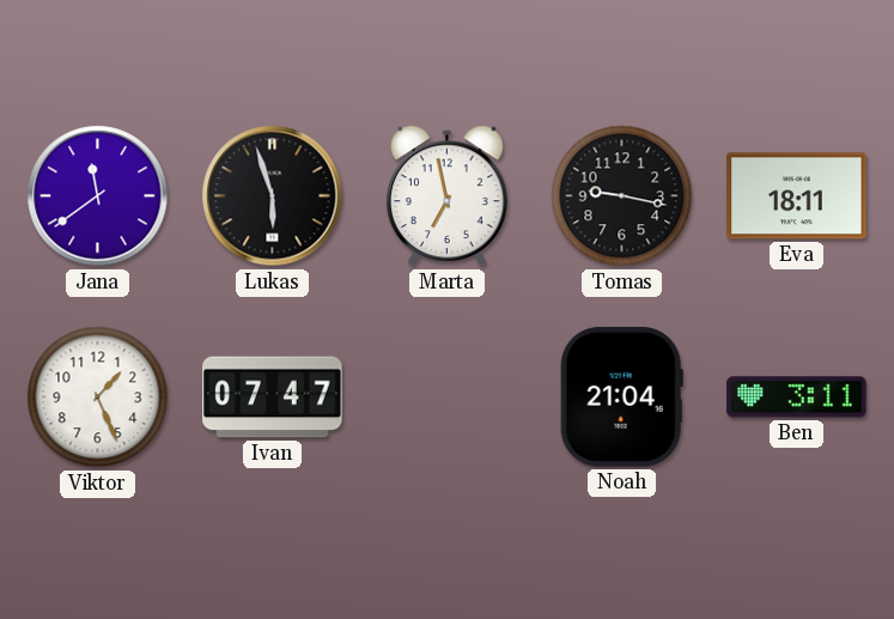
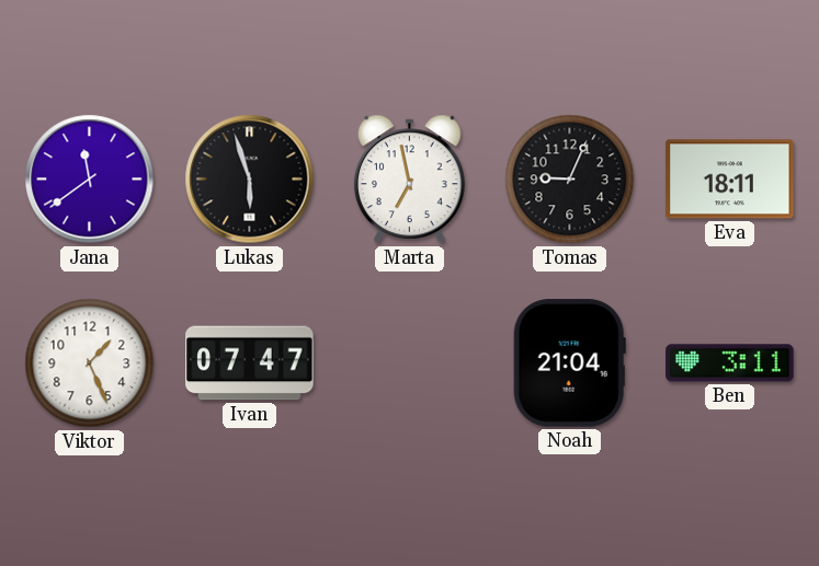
Tomas: 9:17 -> 9:04
